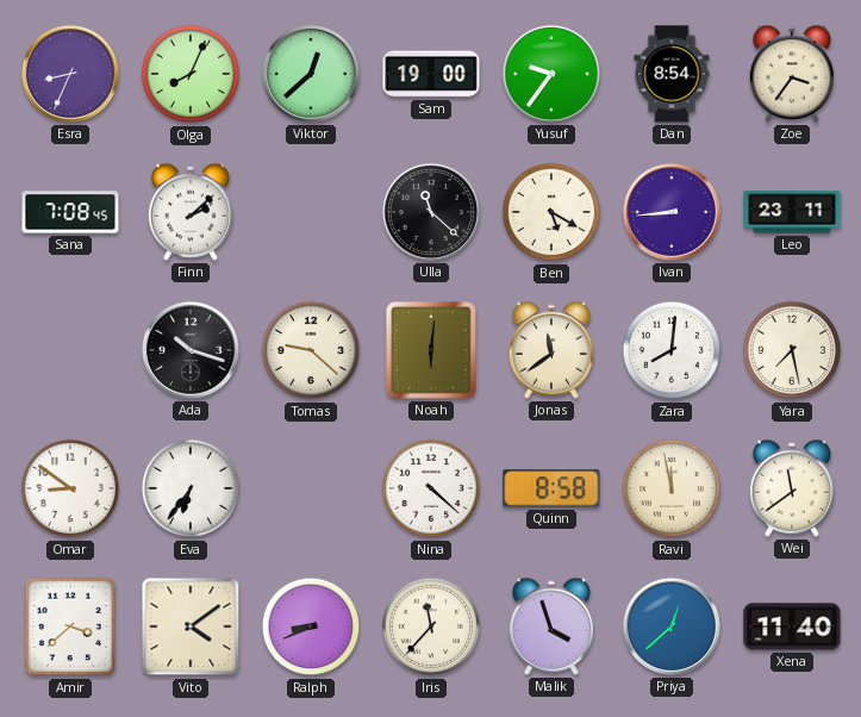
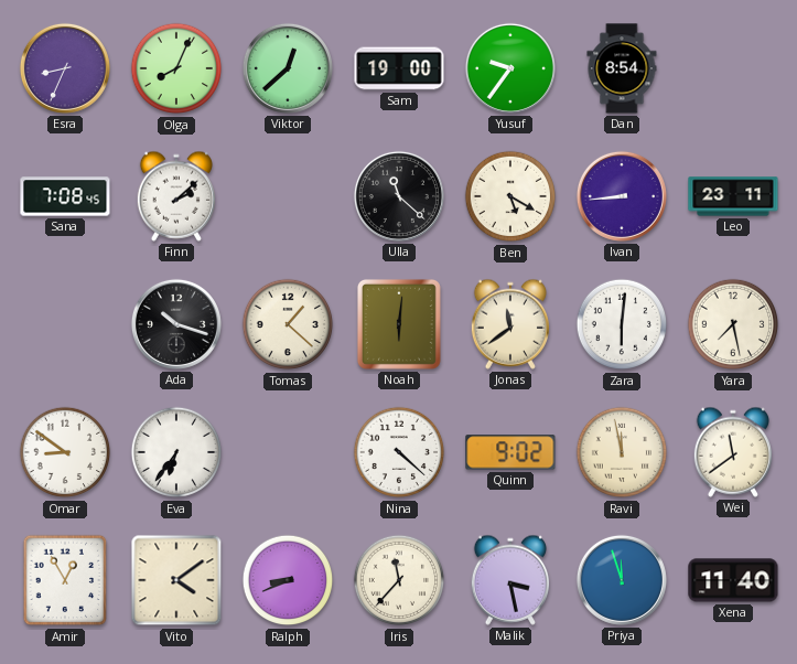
Zoe: 3:36 -> none
Tomas: 9:22 -> 1:22
Zara: 8:01 -> 6:01
Quinn: 8:58 -> 9:02
Amir: 3:38 -> 12:55
Malik: 3:57 -> 3:28
Priya: 12:38 -> 11:57
